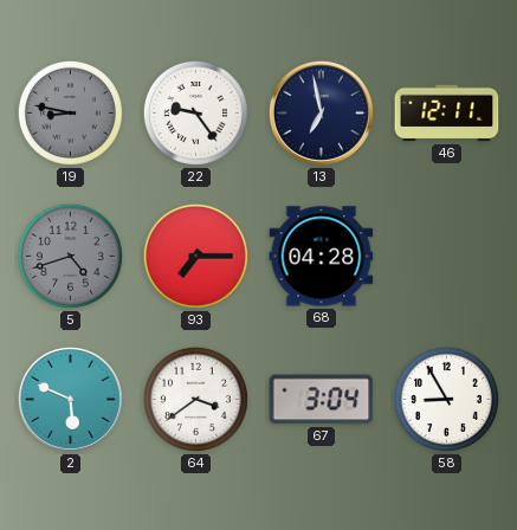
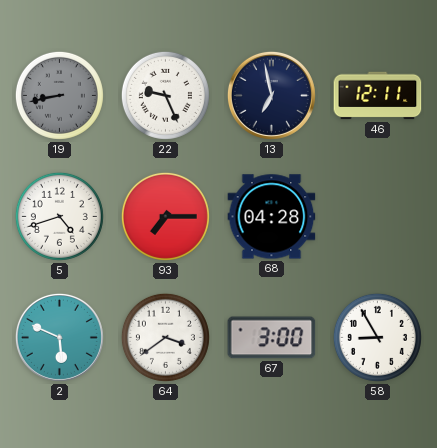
19: 8:47 -> 8:43
22: 9:24 -> 9:26
5 dial: grey -> white
67: 3:04 -> 3:00
